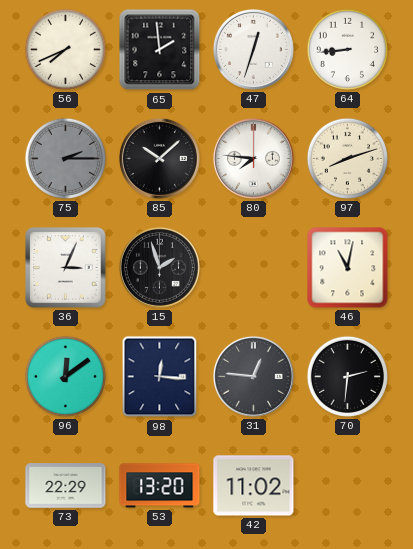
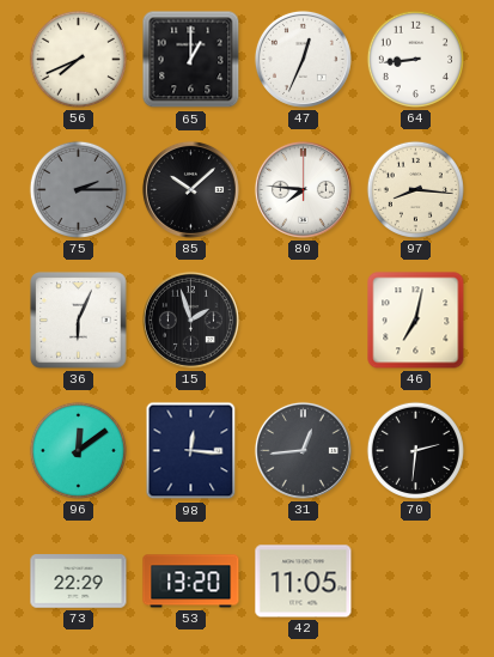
65: 1:59 -> 1:00
47: 12:33 -> 12:34
97: 8:12 -> 8:16
36: 3:04 -> 6:04
46: 11:02 -> 7:02
31: 12:46 -> 12:44
42: 11:02 -> 11:05
